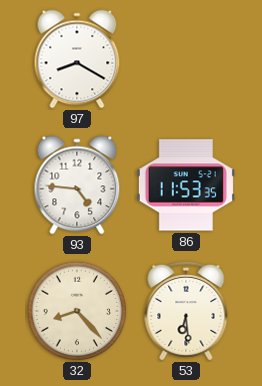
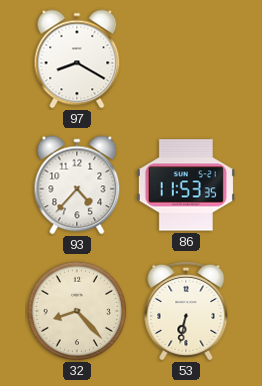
93: 4:46 -> 4:37
53: 6:29 -> 6:32
